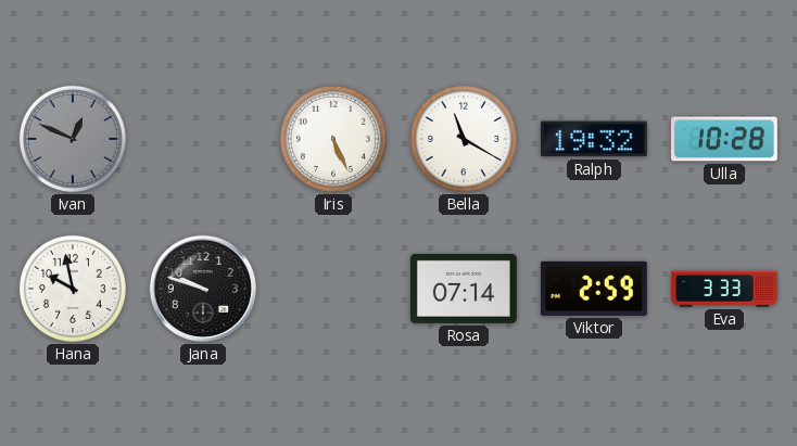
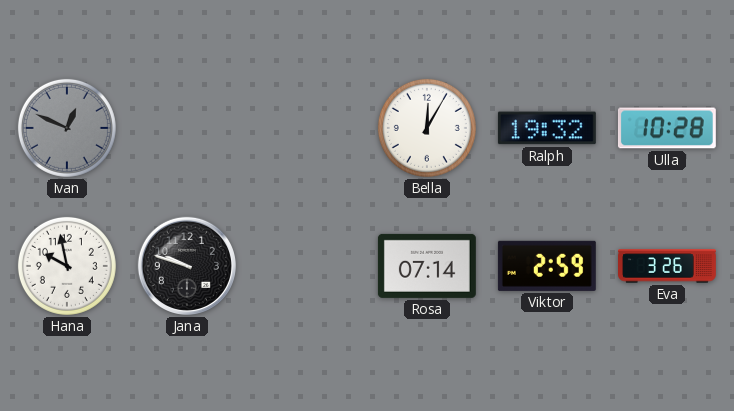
Iris: 5:26 -> none
Bella: 11:20 -> 12:05
Eva: 3:33 -> 3:26
